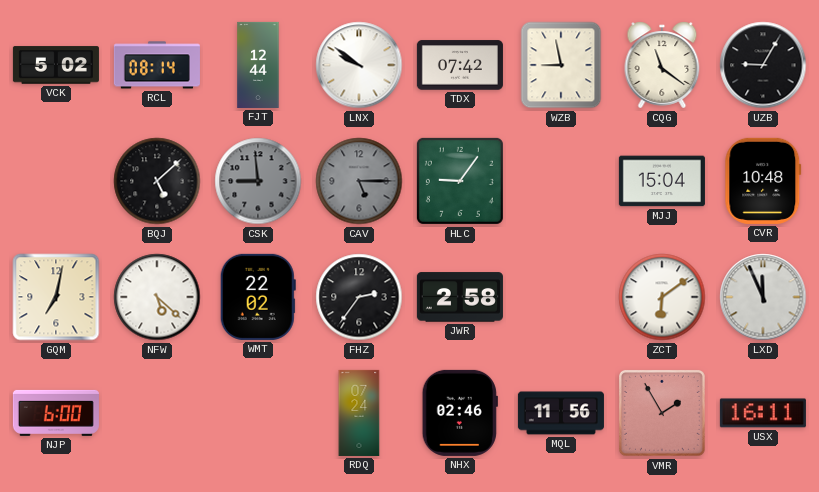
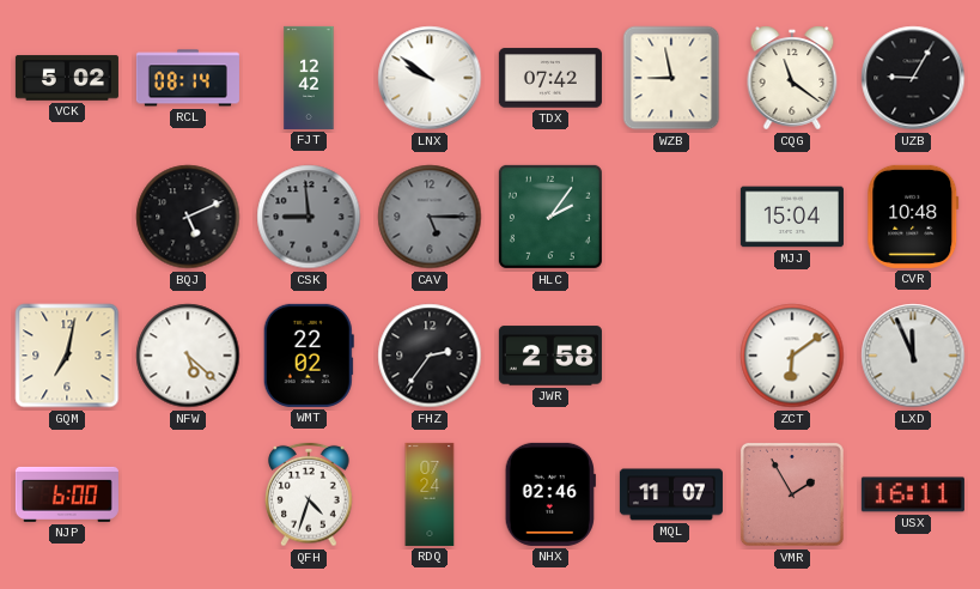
FJT: 12:44 -> 12:42
BQJ: 5:08 -> 5:11
HLC: 9:06 -> 2:06
QFH: none -> 4:33
MQL: 11:56 -> 11:07
